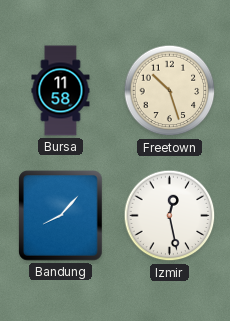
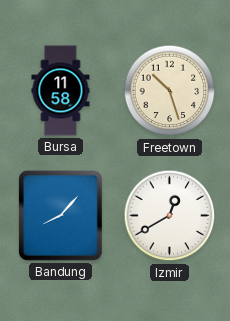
Izmir: 12:28 -> 12:40
